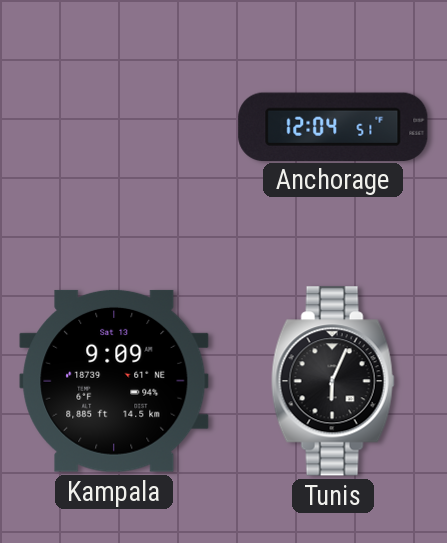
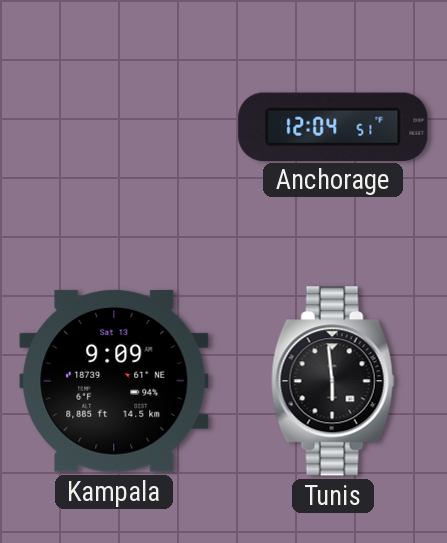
Tunis: 6:04 -> 5:59
